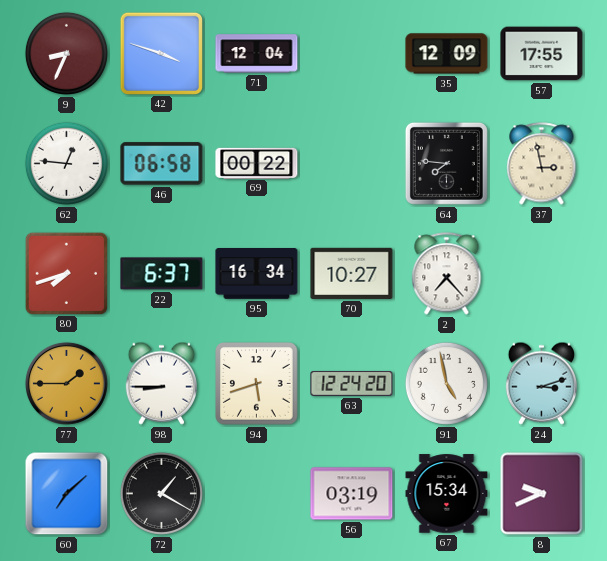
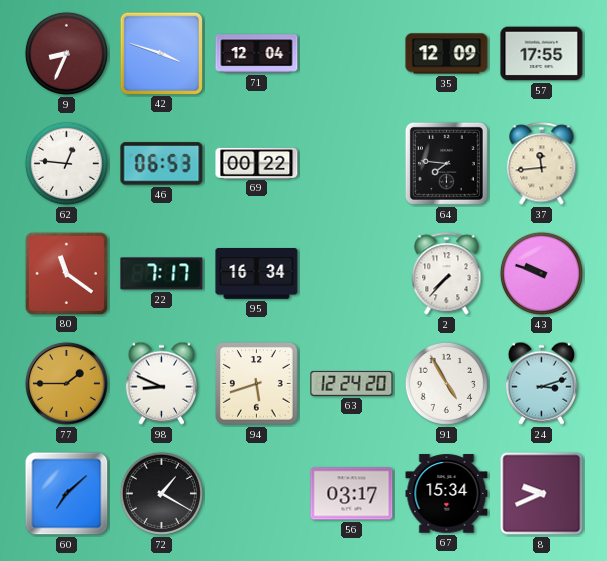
46: 06:58 -> 06:53
37: 2:58 -> 11:44
80: 7:42 -> 11:21
22: 6:37 -> 7:17
70: 10:27 -> none
2: 7:23 -> 7:37
43: none -> 9:48
98: 8:45 -> 8:49
91: 4:58 -> 4:55
56: 03:19 -> 03:17
